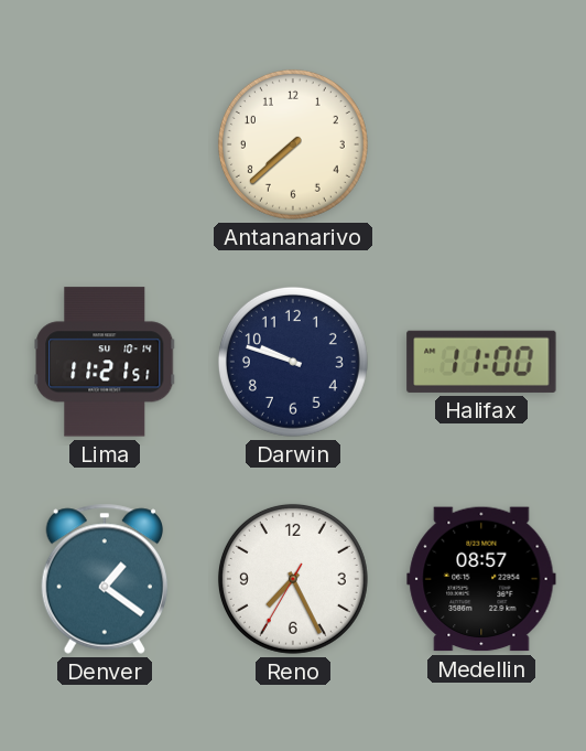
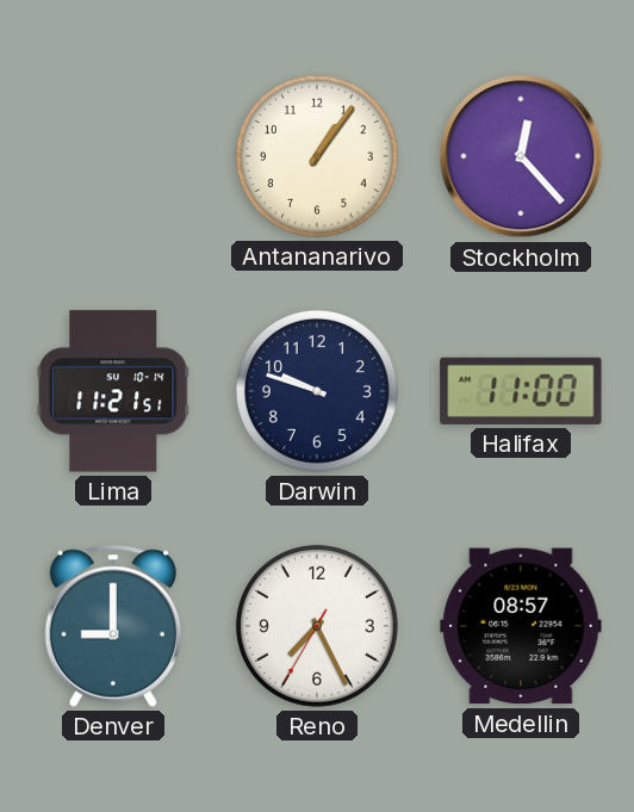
Antananarivo: 7:38 -> 1:06
Stockholm: none -> 12:23
Denver: 1:21 -> 9:00
